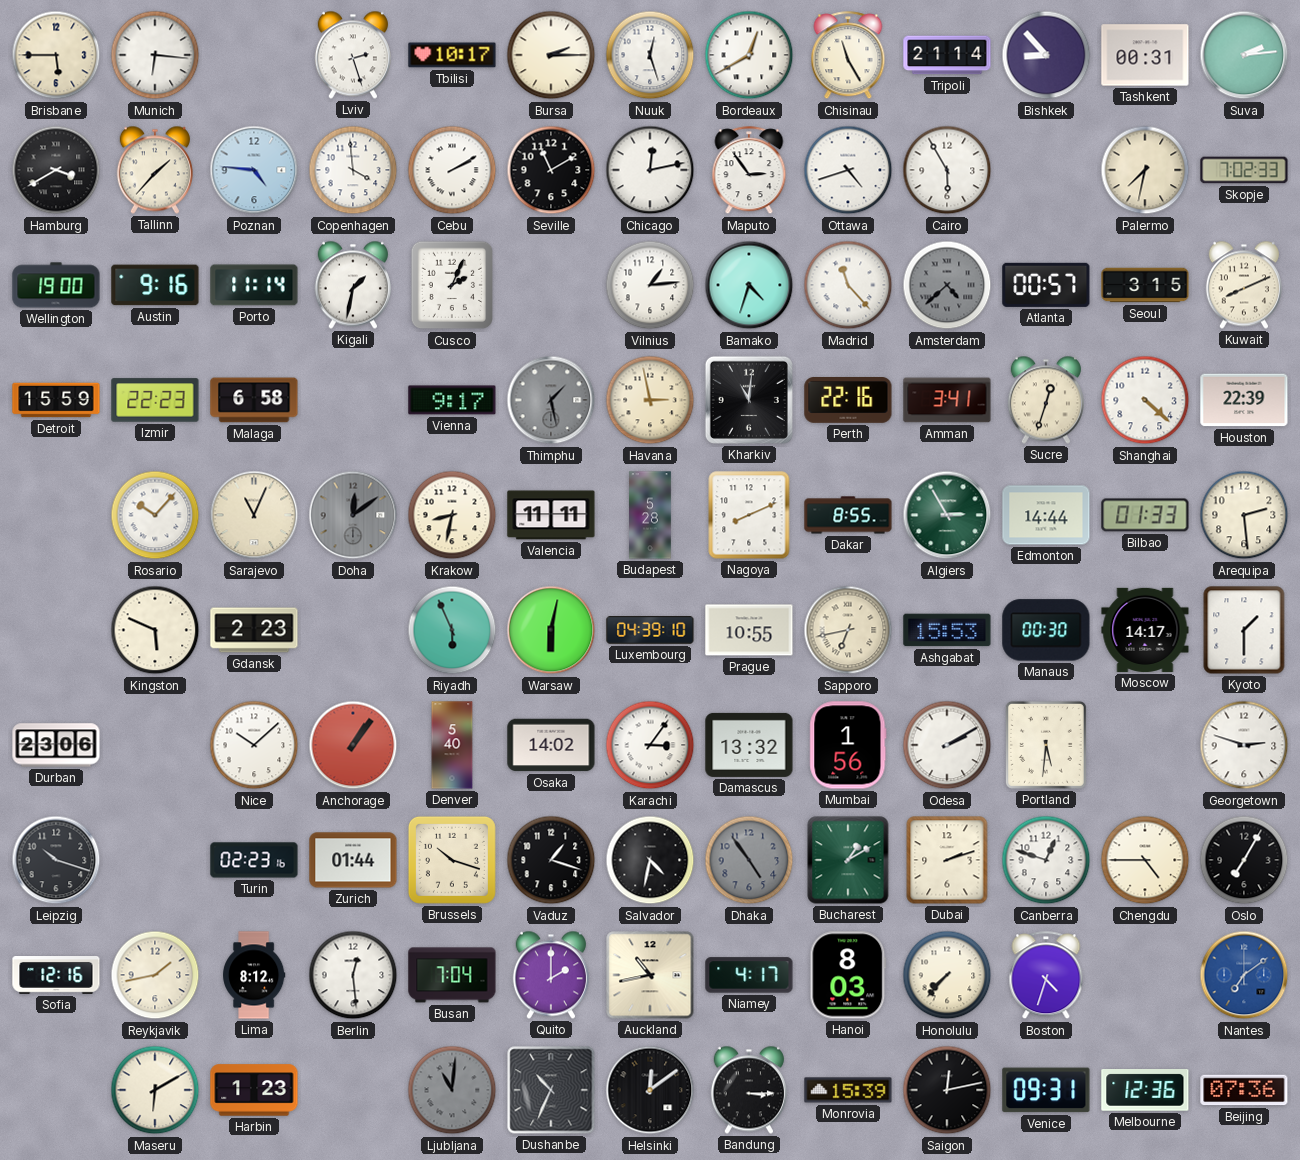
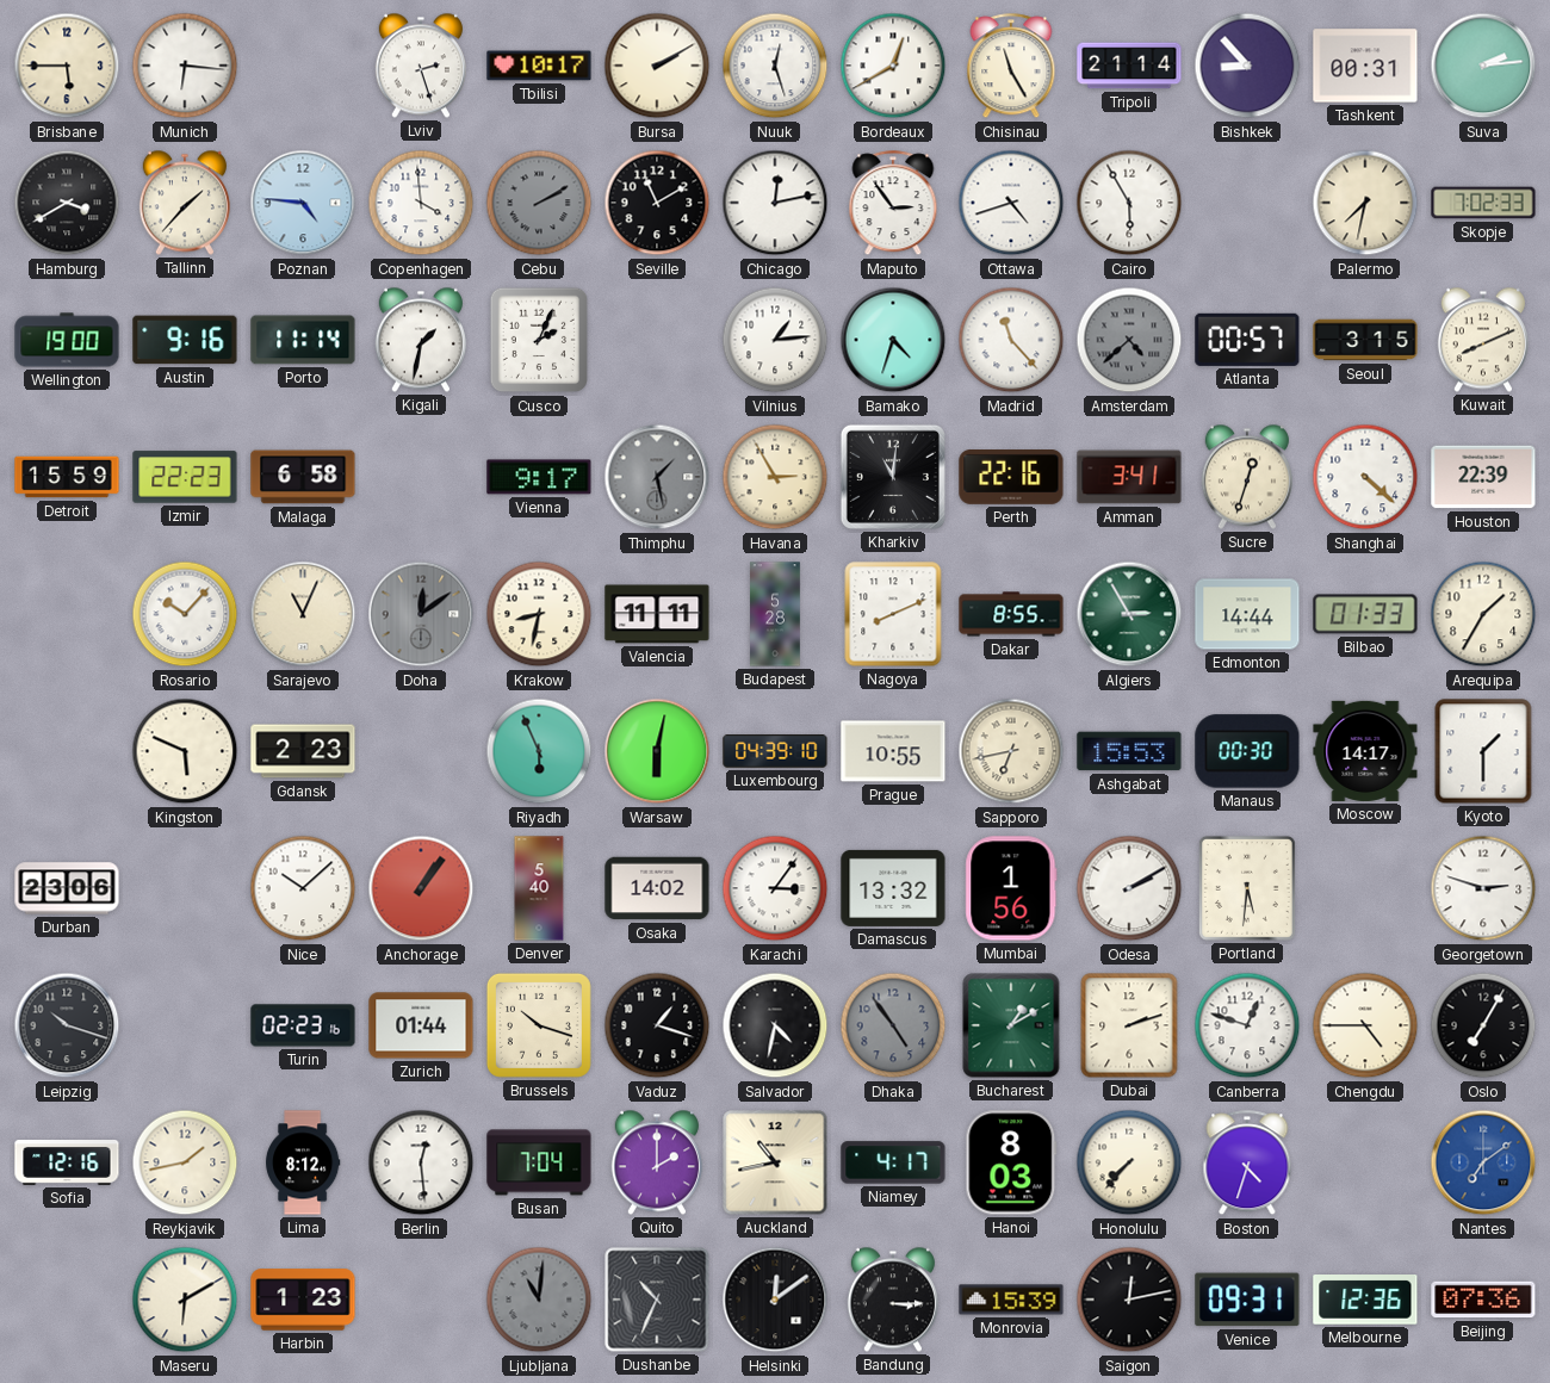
Bursa: 2:15 -> 2:10
Cebu dial: white -> grey
Havana: 2:58 -> 2:55
Arequipa: 2:29 -> 1:35
